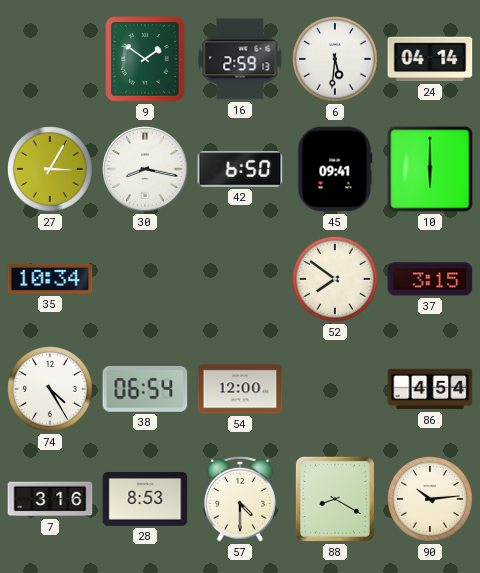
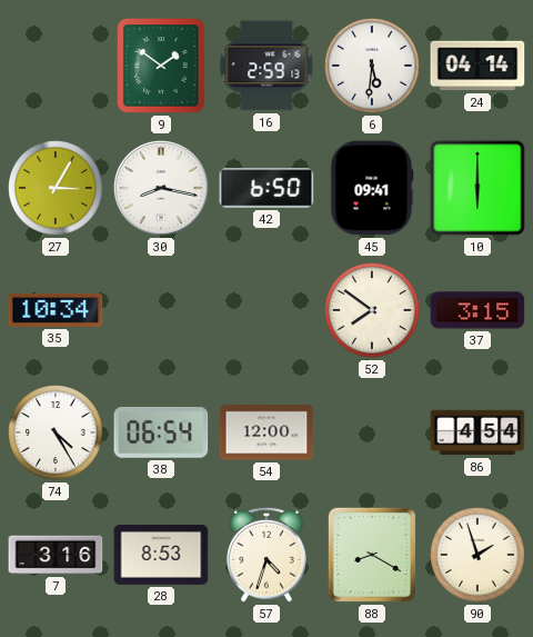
57: 4:30 -> 4:33
90: 10:14 -> 1:57
